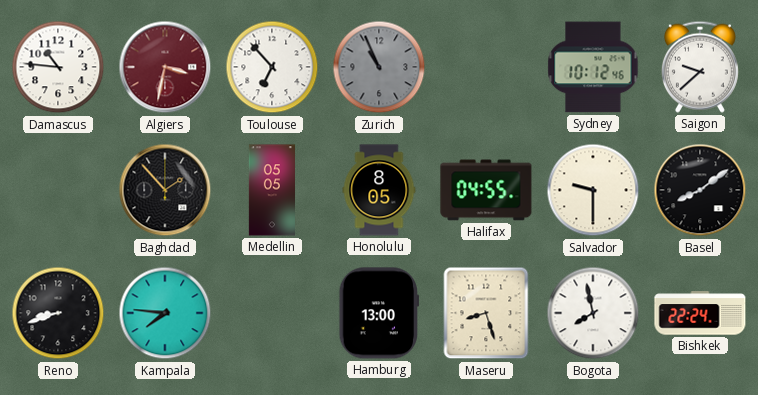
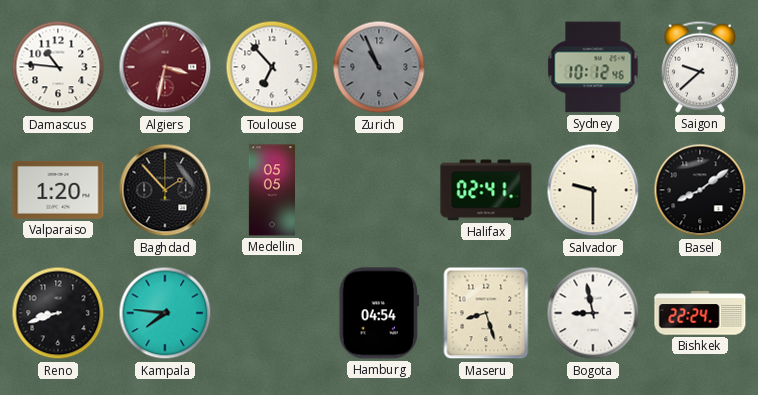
Valparaiso: none -> 1:20
Honolulu: 8:05 -> none
Halifax: 04:55 -> 02:41
Hamburg: 13:00 -> 04:54
Bogota: 7:58 -> 8:58
